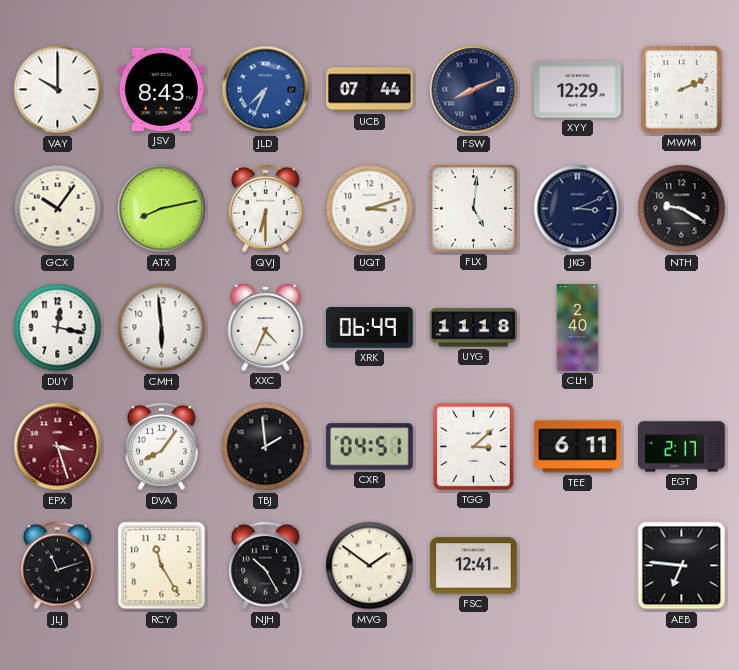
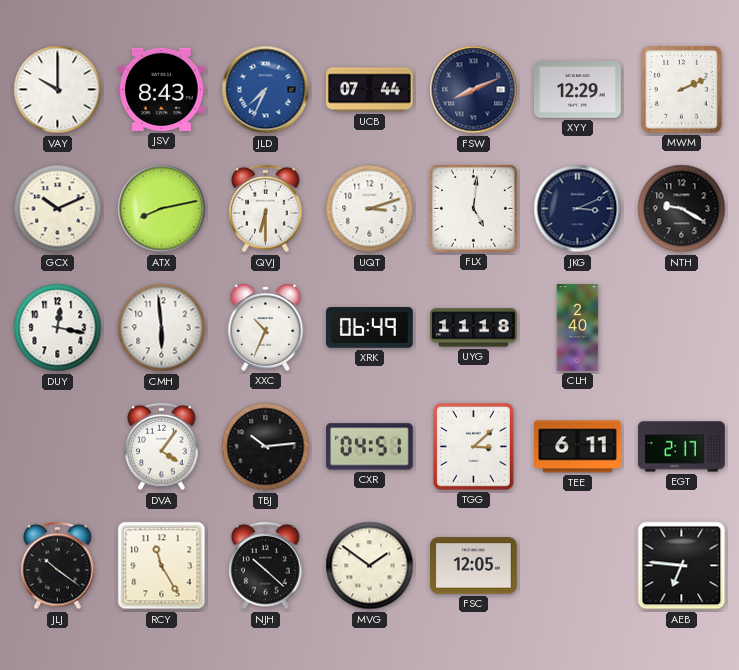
GCX: 10:06 -> 10:11
XXC: 4:34 -> 10:34
EPX: 3:27 -> none
DVA: 8:06 -> 4:06
TBJ: 1:59 -> 10:14
JLJ: 11:12 -> 10:21
NJH: 10:25 -> 10:22
FSC: 12:41 -> 12:05
